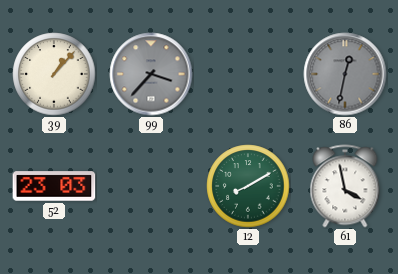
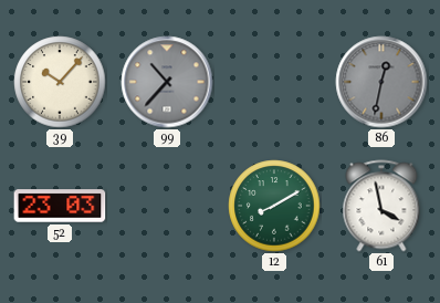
39: 1:07 -> 10:07
99: 3:37 -> 10:37
